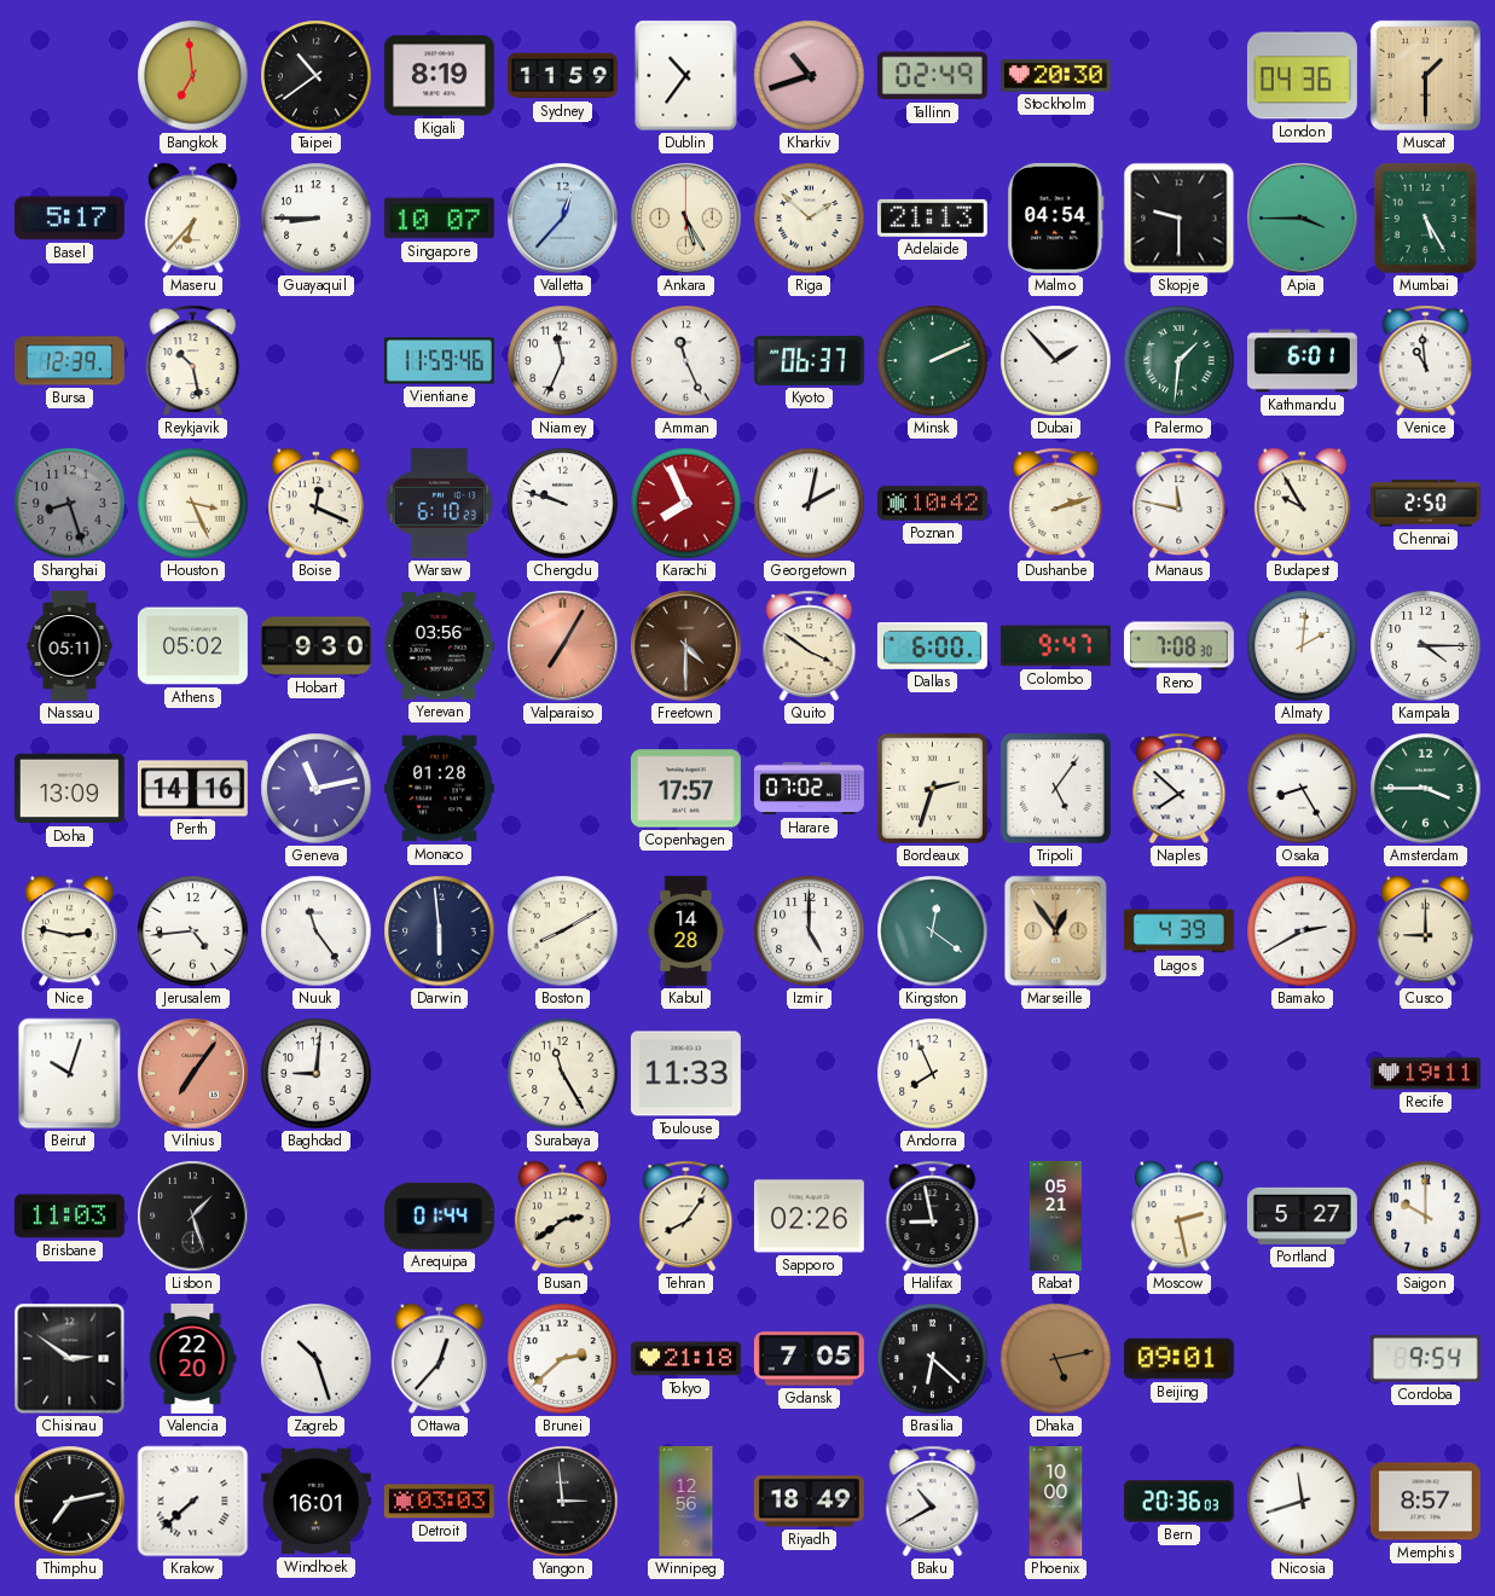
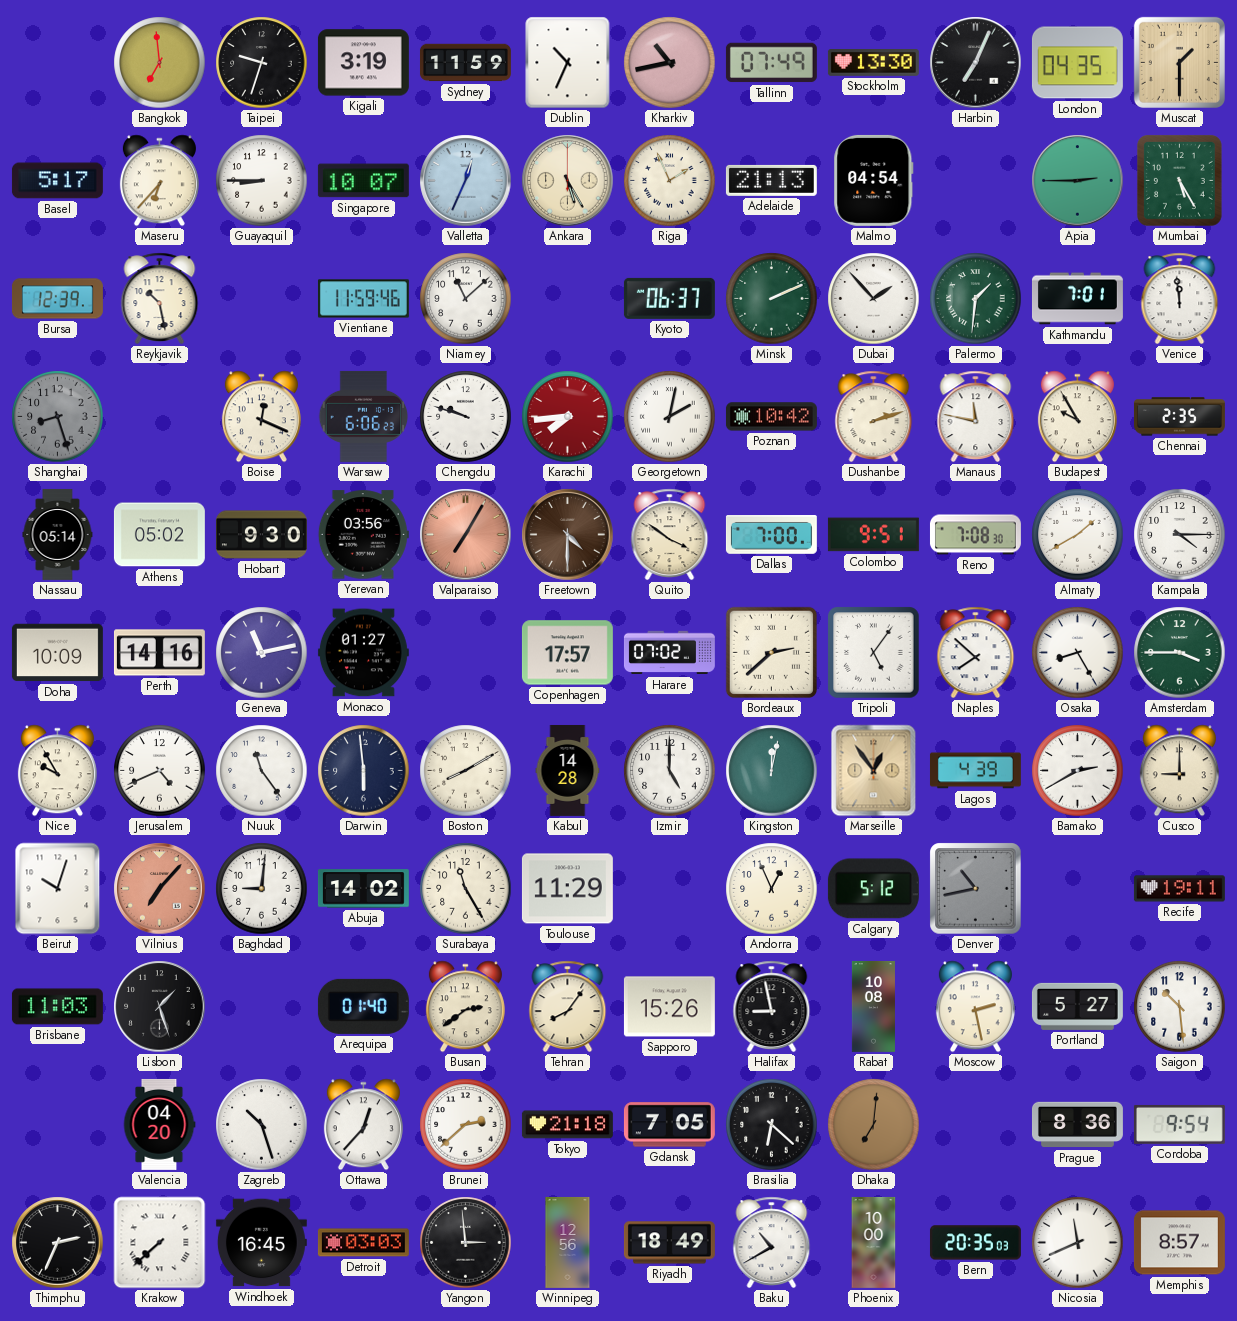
Taipei: 10:39 -> 9:33
Kigali: 8:19 -> 3:19
Dublin: 10:36 -> 10:34
Kharkiv: 10:42 -> 10:43
Tallinn: 02:49 -> 07:49
Stockholm: 20:30 -> 13:30
Harbin: none -> 7:04
London: 04:36 -> 04:35
Valletta: 12:37 -> 12:34
Riga: 1:52 -> 1:56
Skopje: 9:30 -> none
Apia: 3:45 -> 2:45
Niamey: 11:34 -> 11:08
Amman: 11:26 -> none
Kathmandu: 6:01 -> 7:01
Venice: 10:59 -> 11:59
Houston: 3:26 -> none
Warsaw: 6:10 -> 6:06
Karachi: 7:56 -> 7:44
Chennai: 2:50 -> 2:35
Nassau: 05:11 -> 05:14
Dallas: 6:00 -> 7:00
Colombo: 9:47 -> 9:51
Almaty: 2:01 -> 1:40
Doha: 13:09 -> 10:09
Monaco: 01:28 -> 01:27
Bordeaux: 2:33 -> 2:38
Nice: 2:47 -> 9:55
Jerusalem: 4:44 -> 4:41
Kingston: 12:21 -> 12:02
Vilnius: 7:06 -> 7:07
Abuja: none -> 14:02
Toulouse: 11:33 -> 11:29
Andorra: 7:56 -> 12:56
Calgary: none -> 5:12
Denver: none -> 10:43
Arequipa: 01:44 -> 01:40
Sapporo: 02:26 -> 15:26
Rabat: 05:21 -> 10:08
Saigon: 10:00 -> 10:29
Chisinau: 2:51 -> none
Valencia: 22:20 -> 04:20
Dhaka: 5:13 -> 7:01
Beijing: 09:01 -> none
Prague: none -> 8:36
Thimphu: 7:13 -> 2:34
Windhoek: 16:01 -> 16:45
Bern: 20:36 -> 20:35
Nicosia: 11:42 -> 11:41
